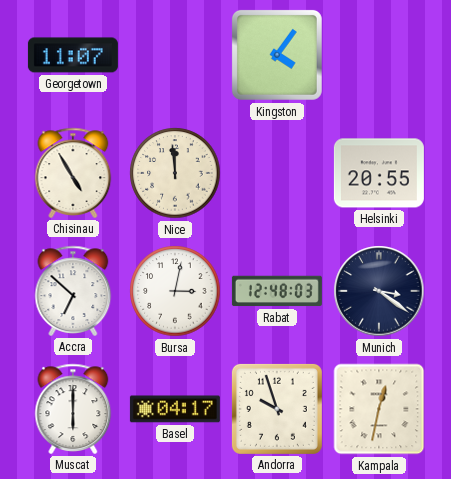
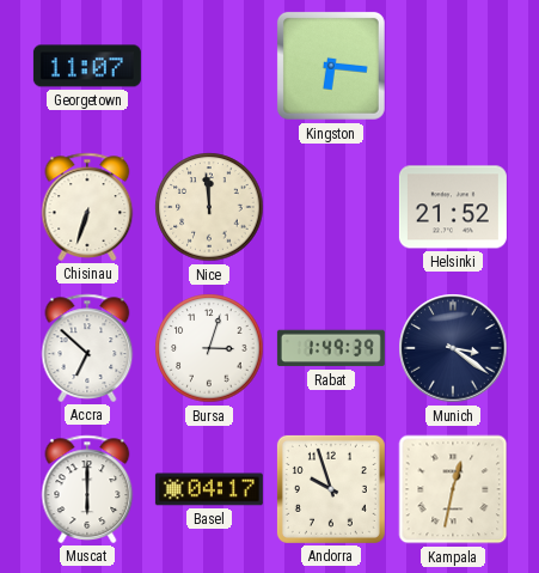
Kingston: 4:06 -> 6:16
Chisinau: 4:55 -> 6:33
Helsinki: 20:55 -> 21:52
Bursa: 3:02 -> 3:03
Rabat: 12:48 -> 1:49
